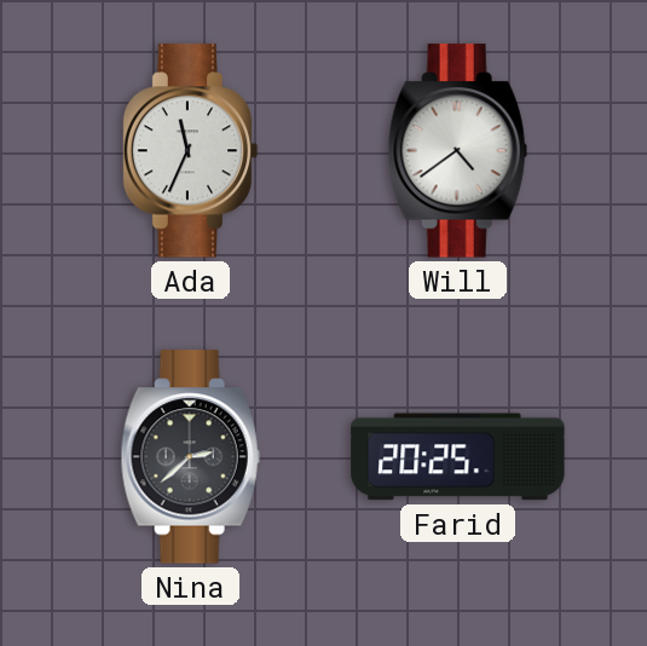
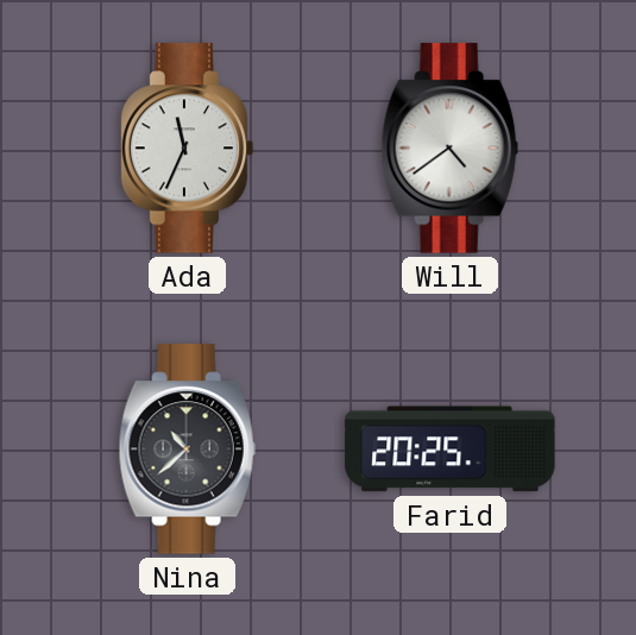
Nina: 2:38 -> 10:38
